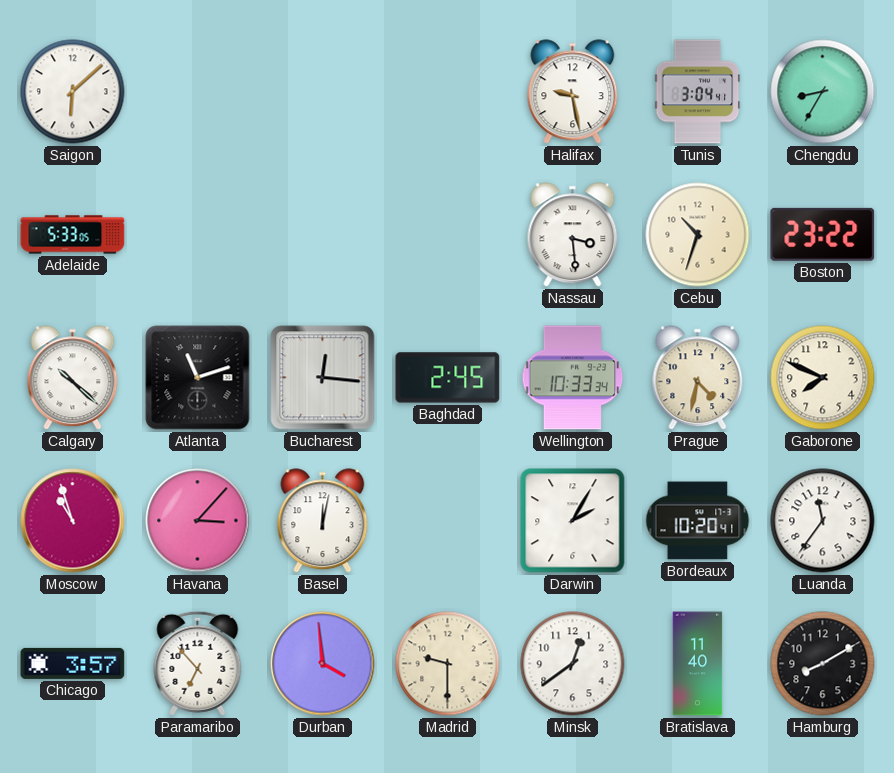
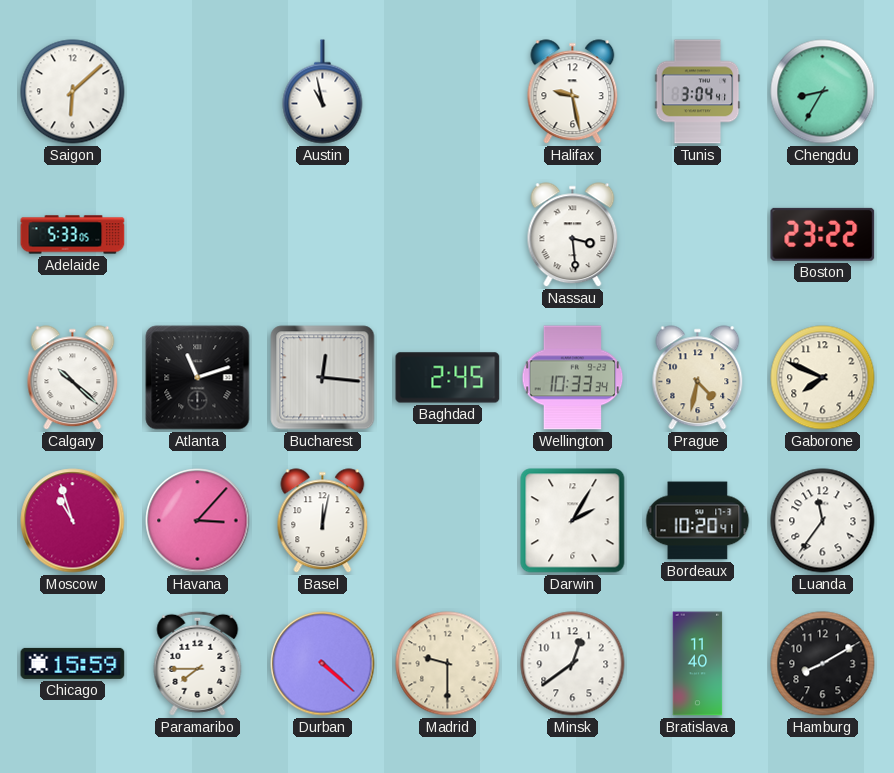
Austin: none -> 10:58
Cebu: 10:33 -> none
Chicago: 3:57 -> 15:59
Paramaribo: 6:53 -> 7:45
Durban: 3:59 -> 4:22
